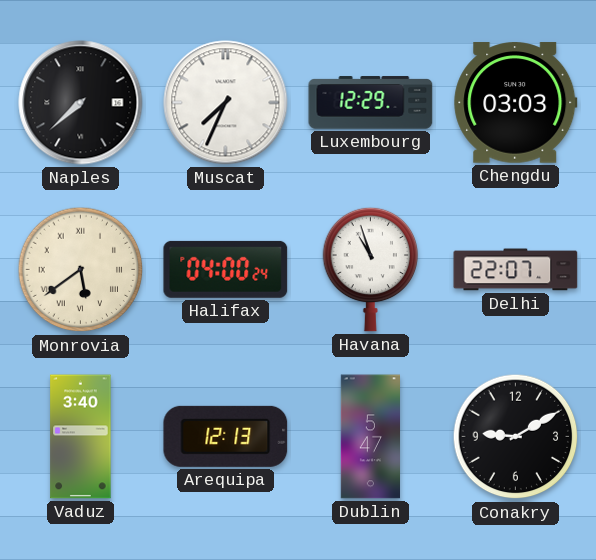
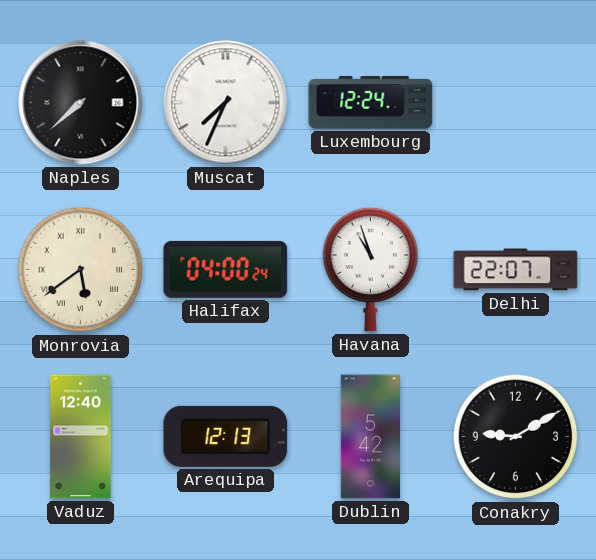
Luxembourg: 12:29 -> 12:24
Chengdu: 03:03 -> none
Vaduz: 3:40 -> 12:40
Dublin: 5:47 -> 5:42
